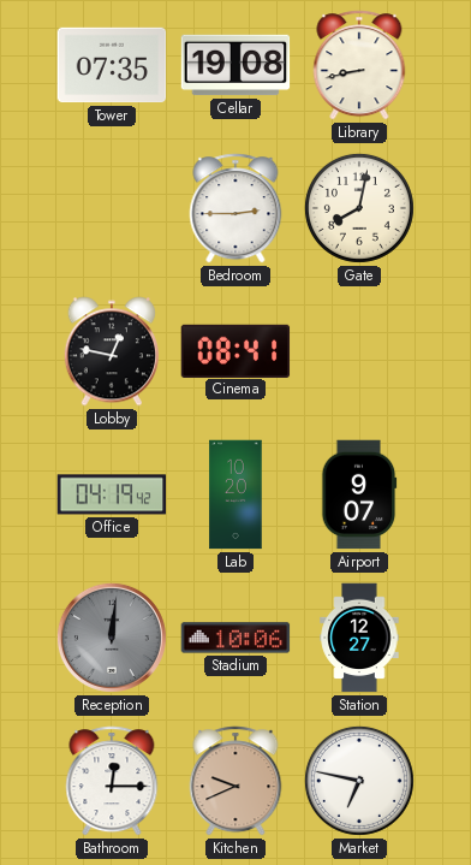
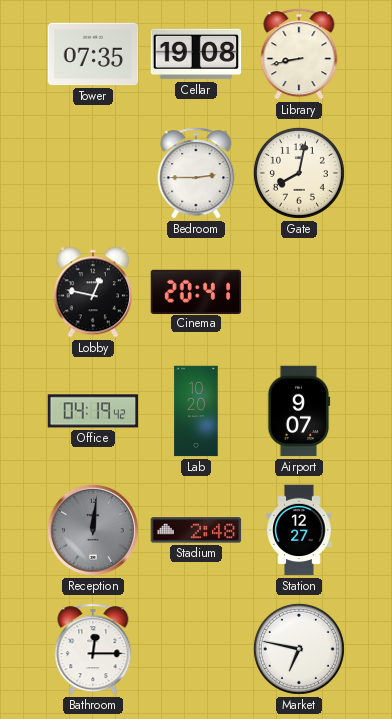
Cinema: 08:41 -> 20:41
Stadium: 10:06 -> 2:48
Kitchen: 9:41 -> none
